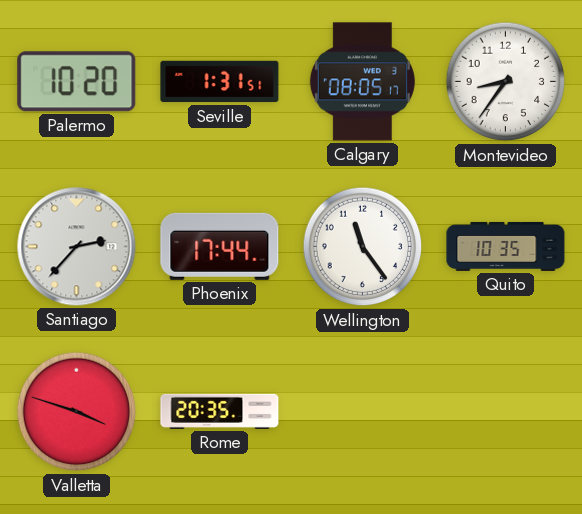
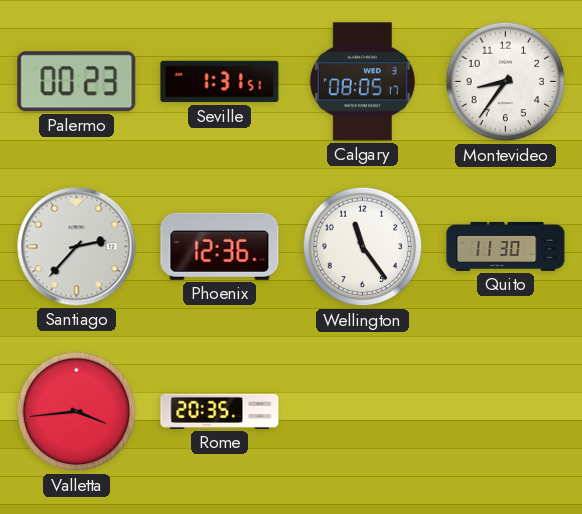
Palermo: 10:20 -> 00:23
Phoenix: 17:44 -> 12:36
Quito: 10:35 -> 11:30
Valletta: 3:48 -> 3:44
